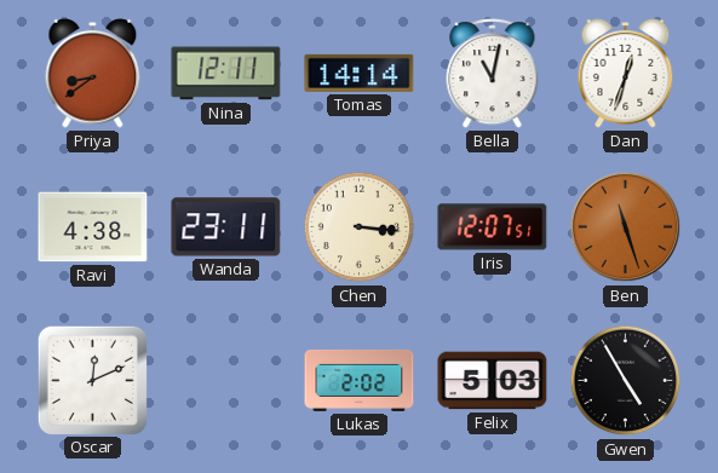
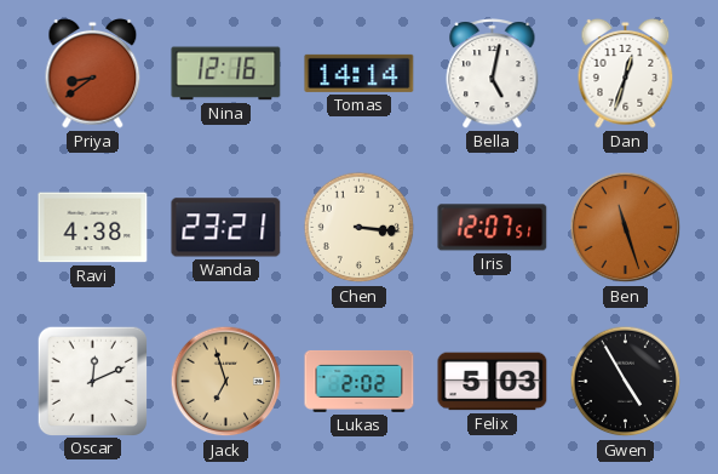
Nina: 12:11 -> 12:16
Bella: 11:02 -> 5:02
Wanda: 23:11 -> 23:21
Jack: none -> 6:57
